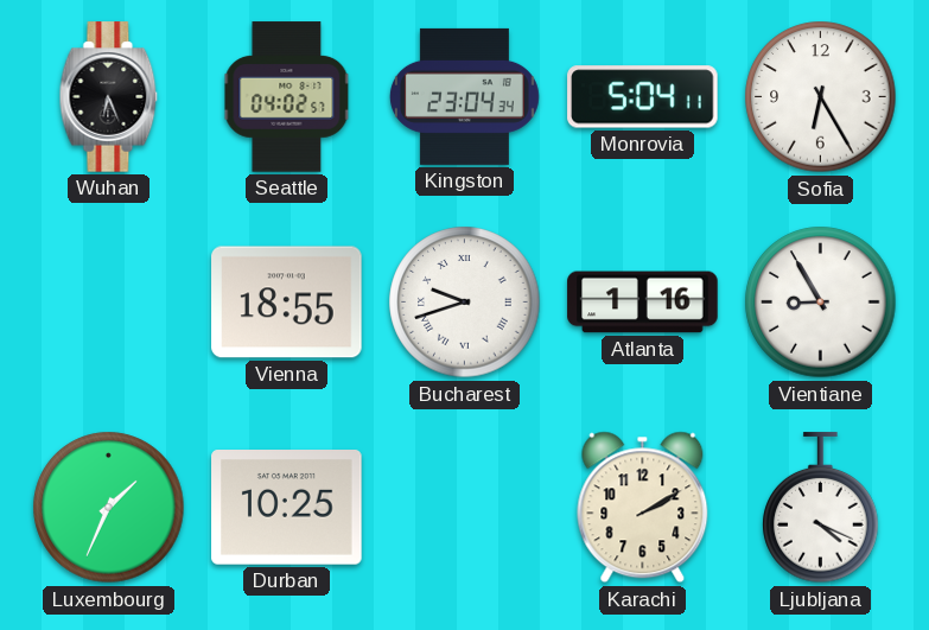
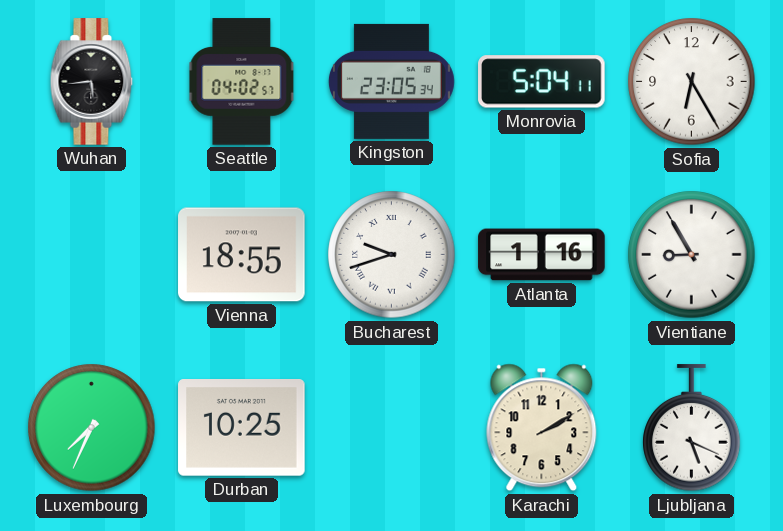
Wuhan: 6:26 -> 5:44
Kingston: 23:04 -> 23:05
Luxembourg: 1:34 -> 7:34
Ljubljana: 4:19 -> 5:19
